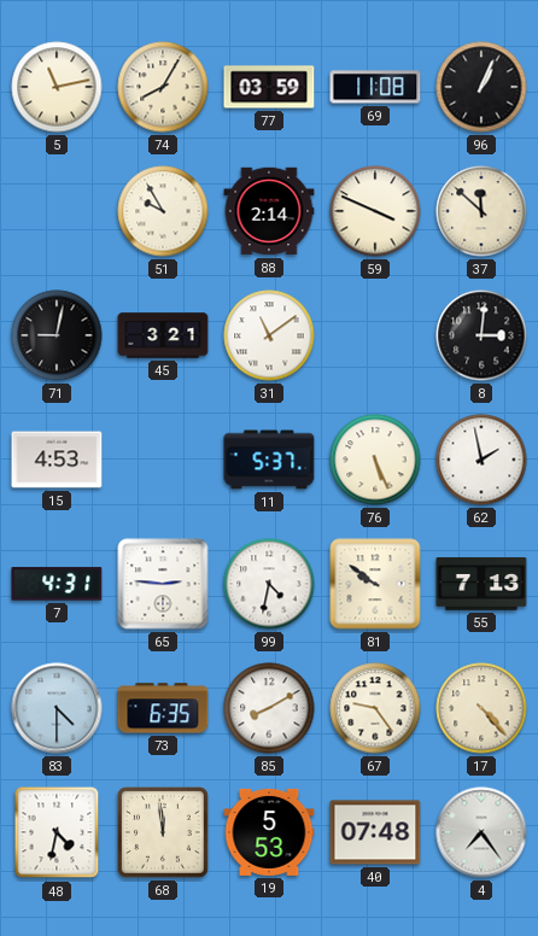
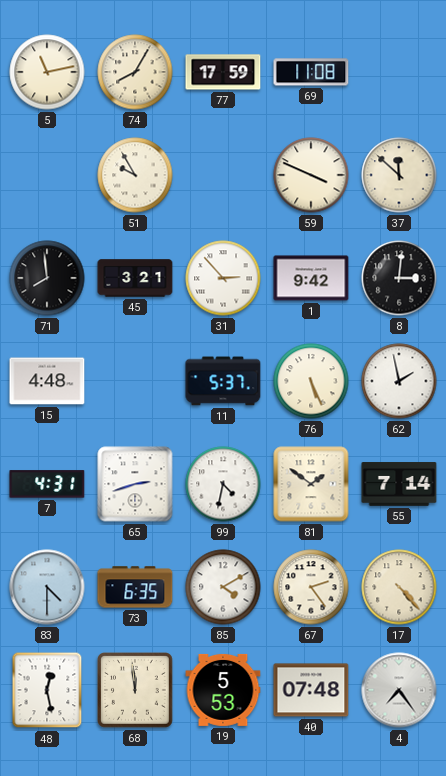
77: 03:59 -> 17:59
96: 1:04 -> none
88: 2:14 -> none
71: 9:02 -> 7:59
31: 11:09 -> 2:53
1: none -> 9:42
15: 4:53 -> 4:48
65: 2:46 -> 2:42
81: 9:51 -> 1:51
55: 7:13 -> 7:14
85: 8:10 -> 4:10
67: 9:24 -> 2:24
48: 4:32 -> 12:28
